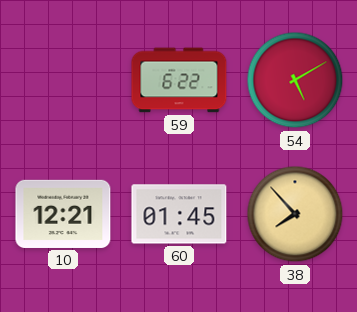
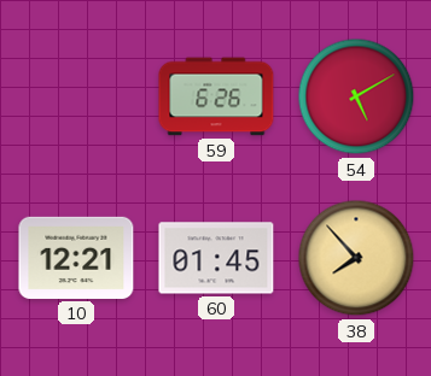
59: 6:22 -> 6:26
